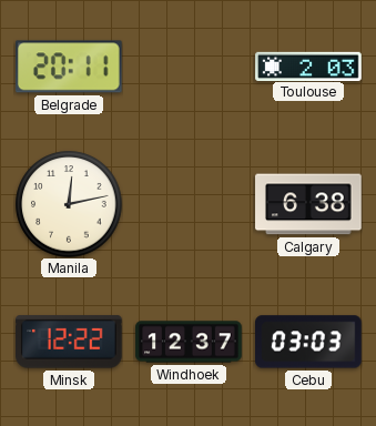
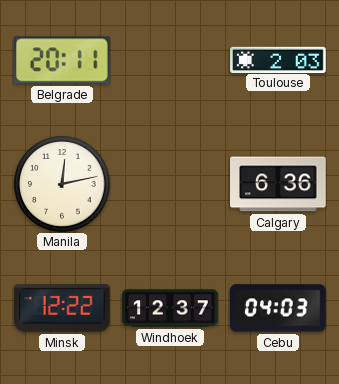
Calgary: 6:38 -> 6:36
Cebu: 03:03 -> 04:03
